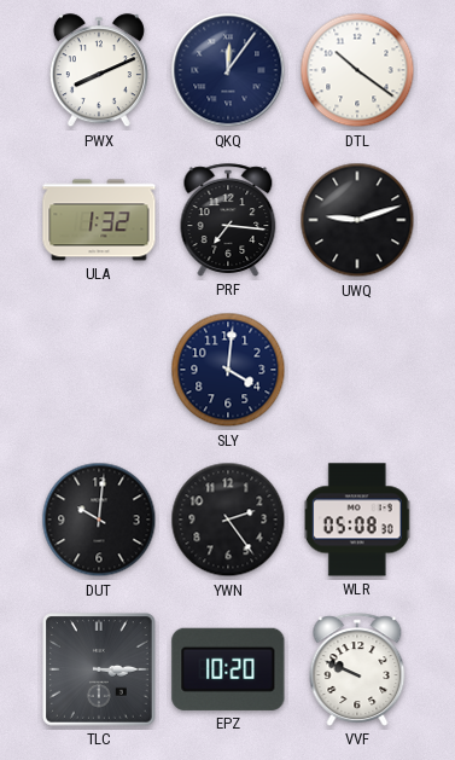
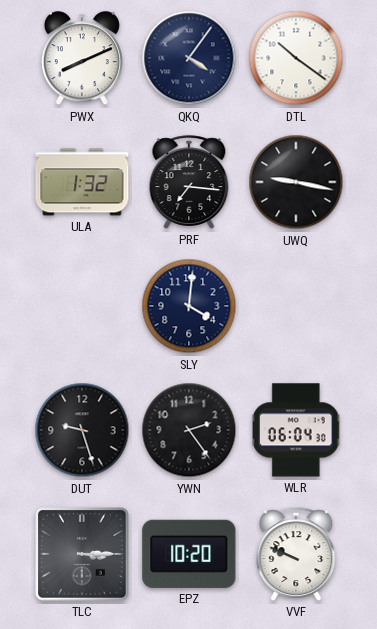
QKQ: 12:06 -> 4:06
UWQ: 9:12 -> 9:17
DUT: 10:01 -> 9:27
WLR: 05:08 -> 06:04
